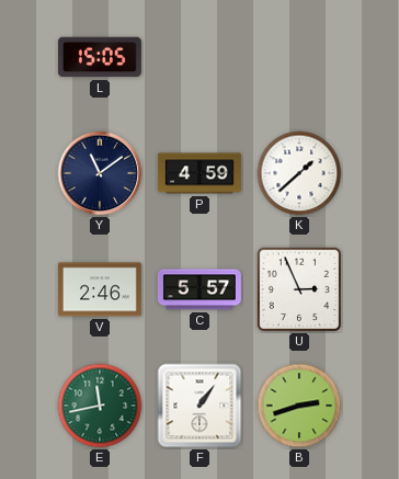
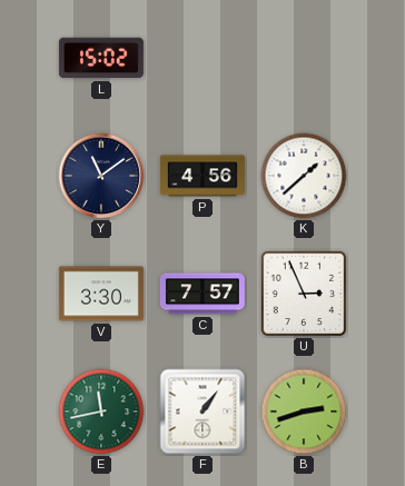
L: 15:05 -> 15:02
P: 4:59 -> 4:56
V: 2:46 -> 3:30
C: 5:57 -> 7:57
